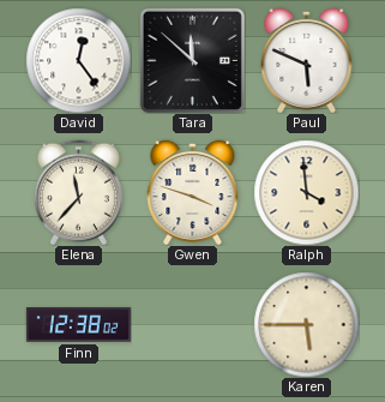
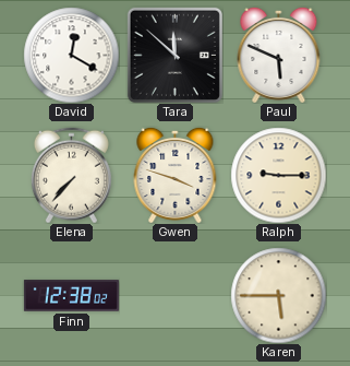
David: 12:24 -> 12:20
Elena: 11:37 -> 7:37
Ralph: 3:59 -> 9:15
